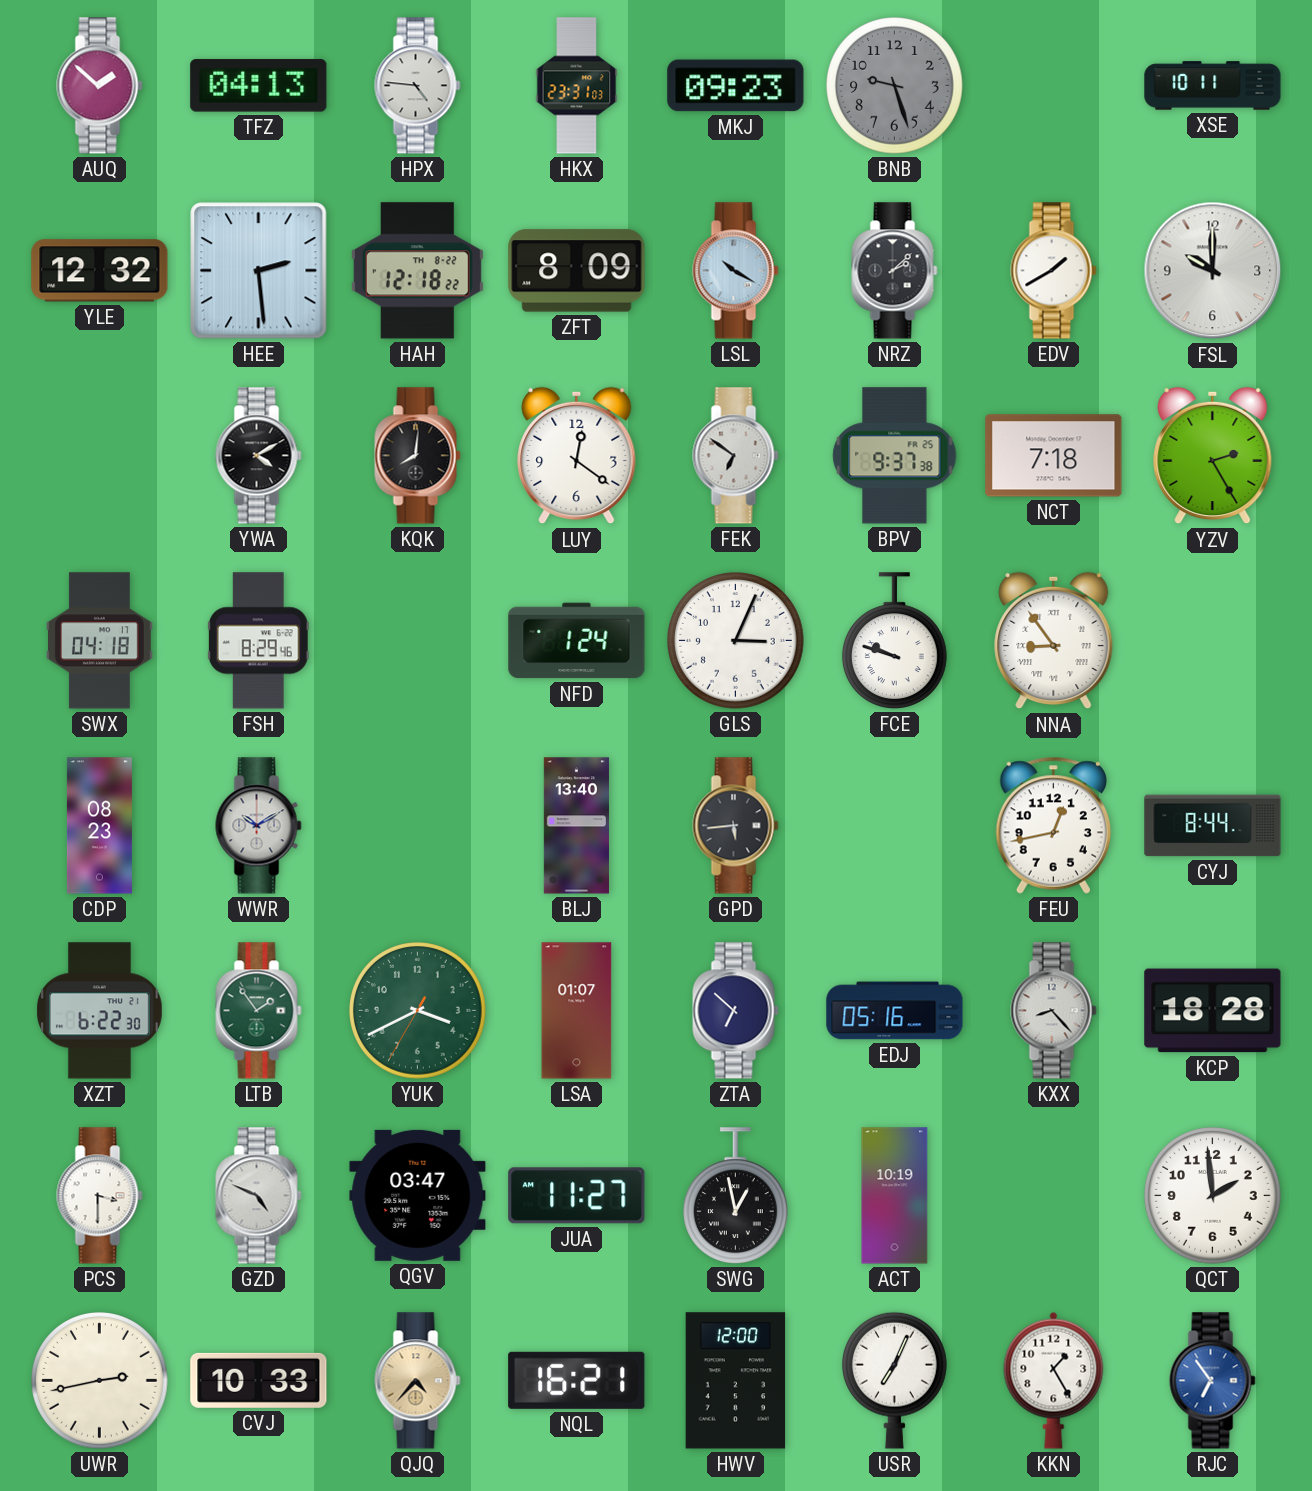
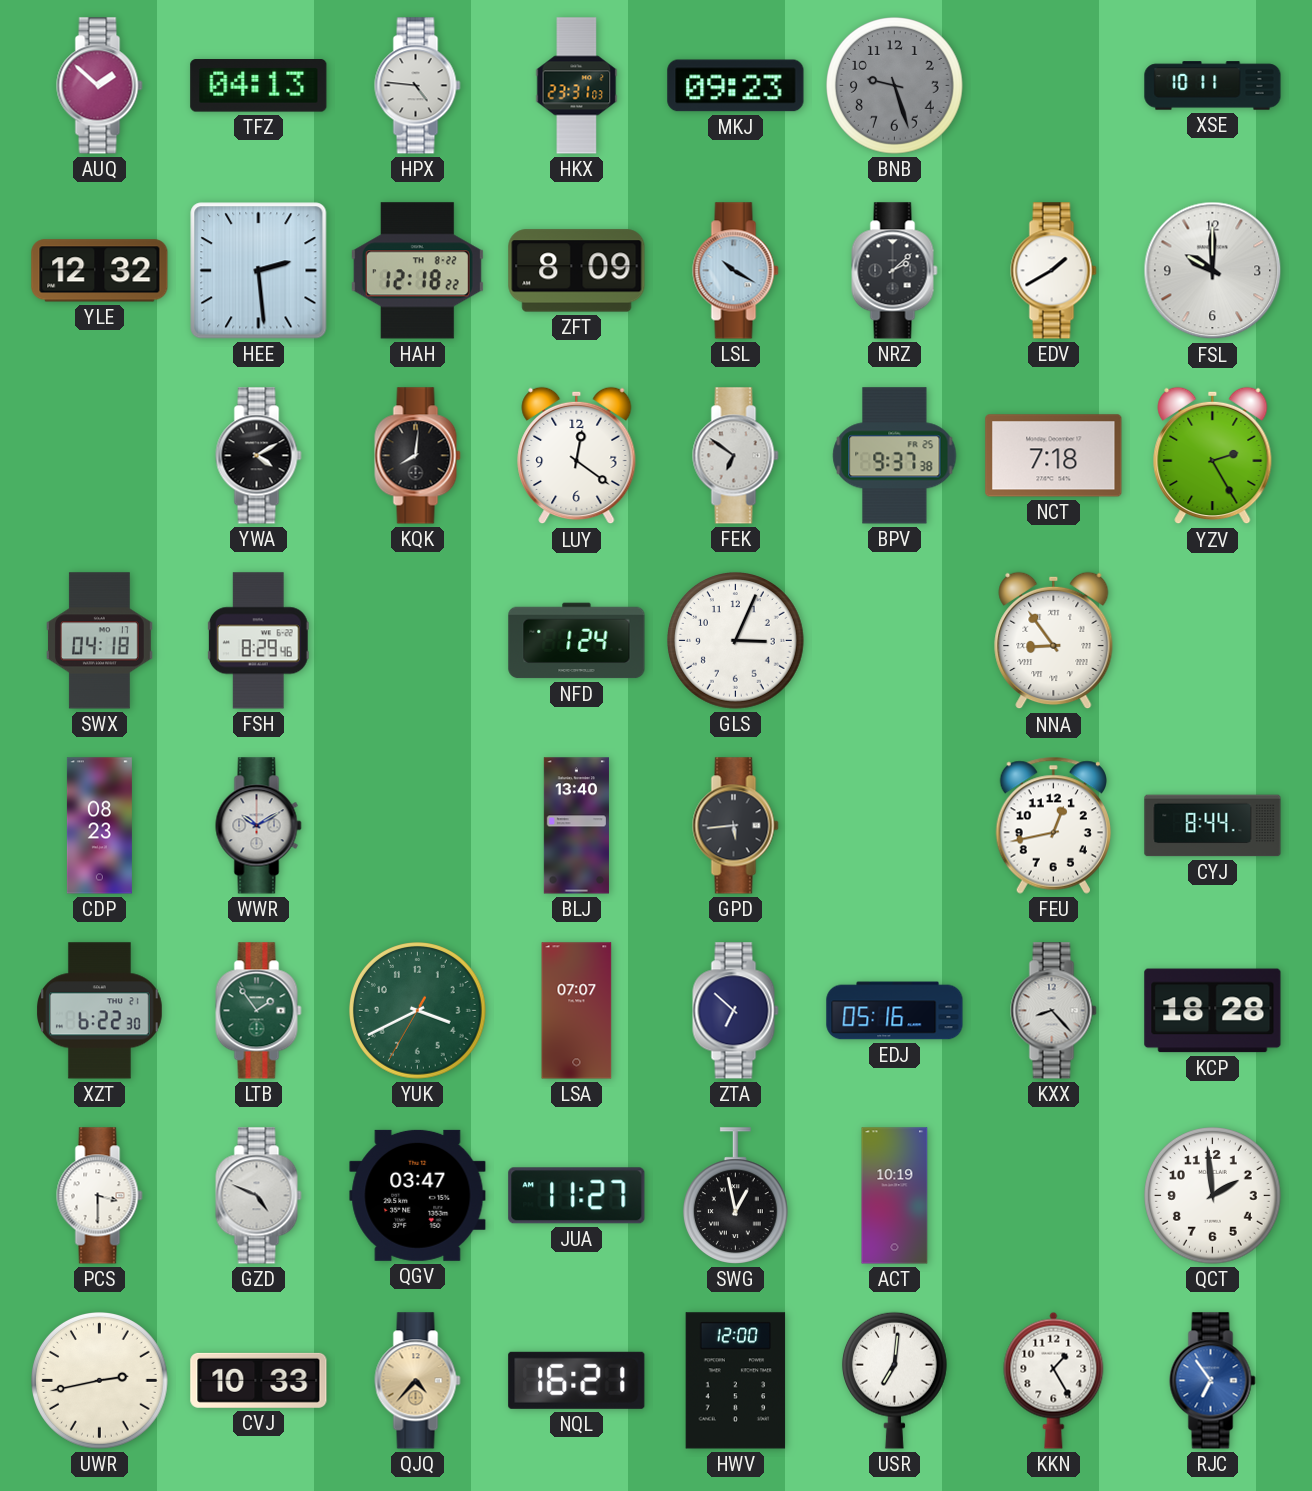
FCE: 9:48 -> none
LSA: 01:07 -> 07:07
USR: 7:04 -> 7:01
